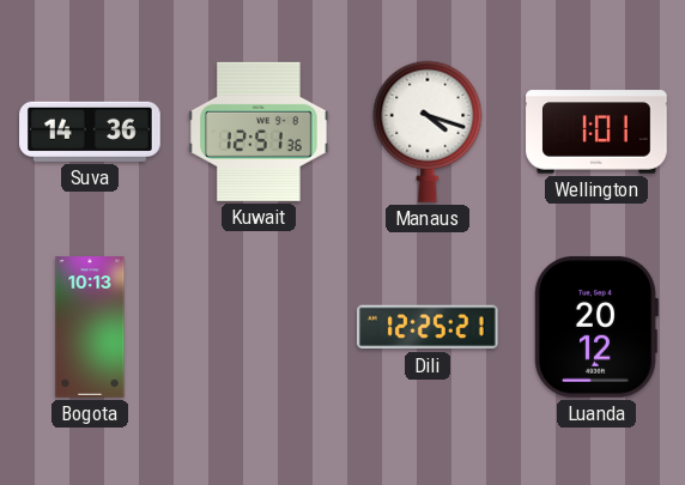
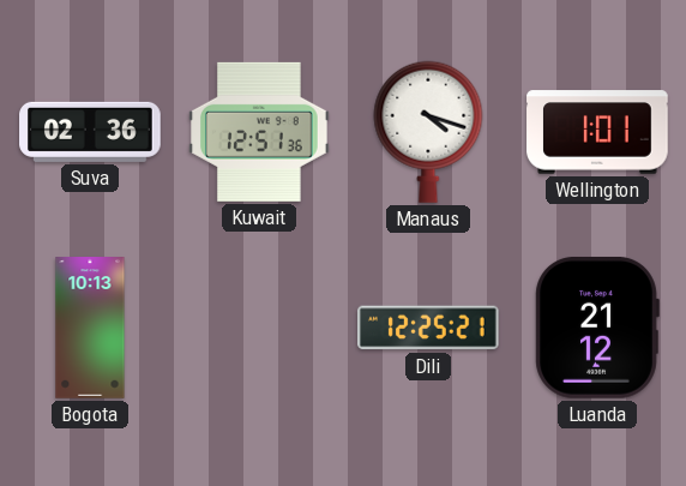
Suva: 14:36 -> 02:36
Luanda: 20:12 -> 21:12
